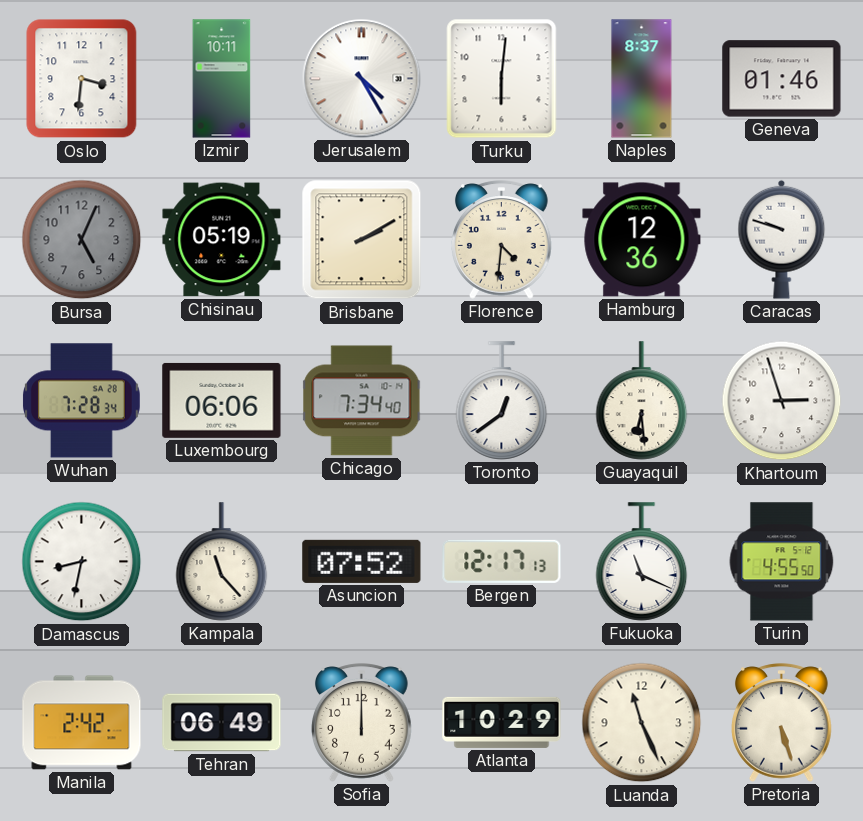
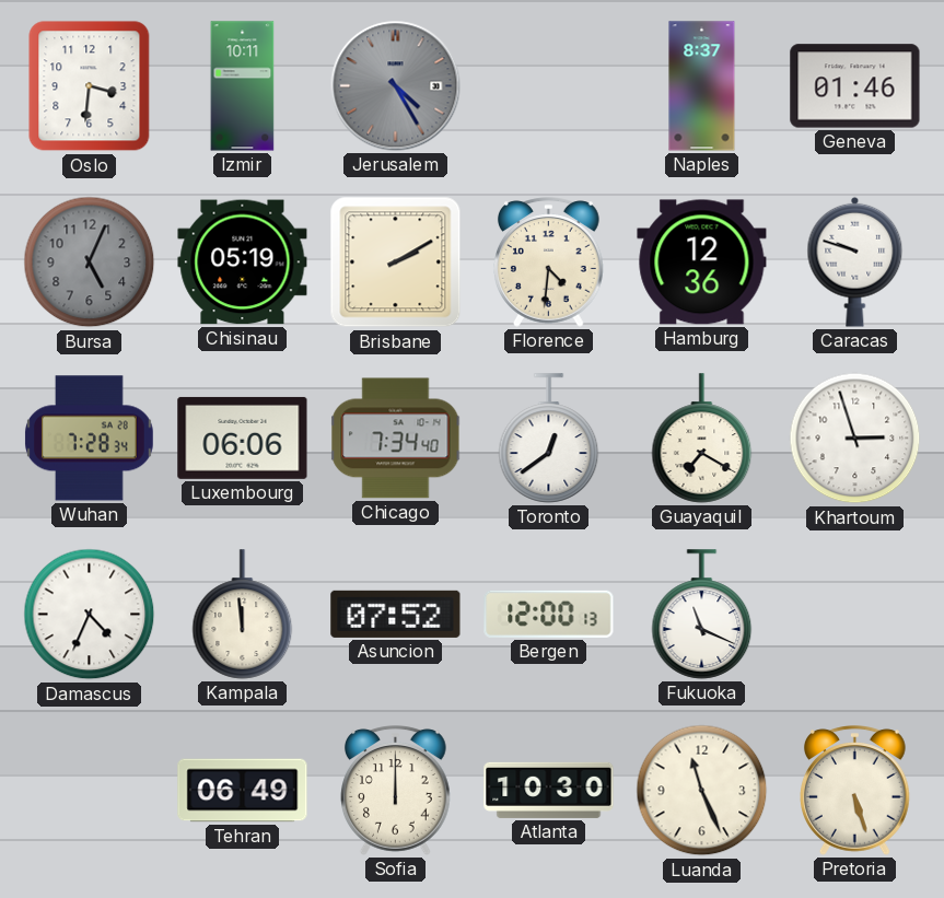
Jerusalem dial: white -> grey
Turku: 6:01 -> none
Guayaquil: 6:29 -> 7:20
Damascus: 8:32 -> 4:34
Kampala: 11:23 -> 11:59
Bergen: 12:17 -> 12:00
Turin: 4:55 -> none
Manila: 2:42 -> none
Atlanta: 10:29 -> 10:30
